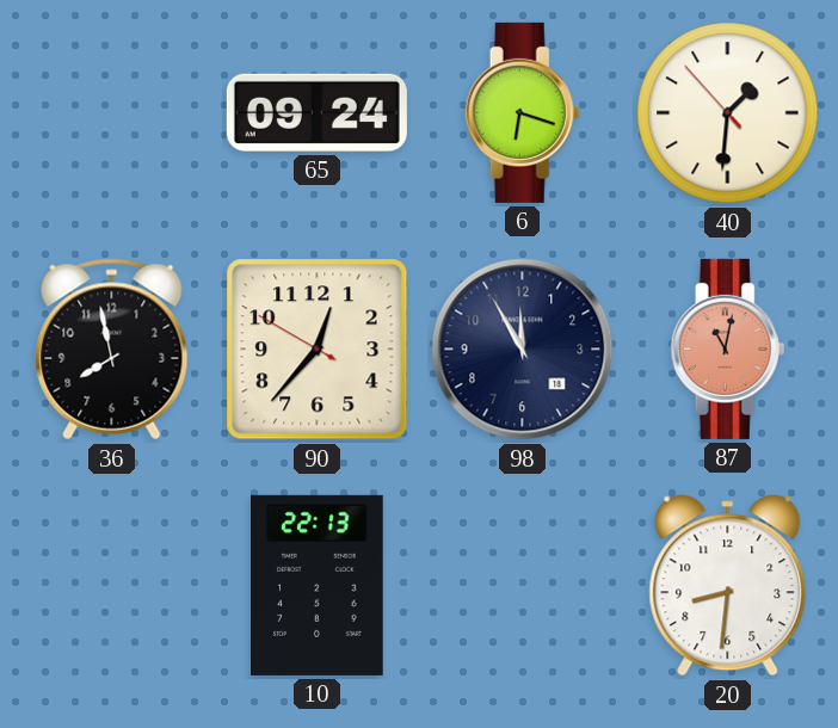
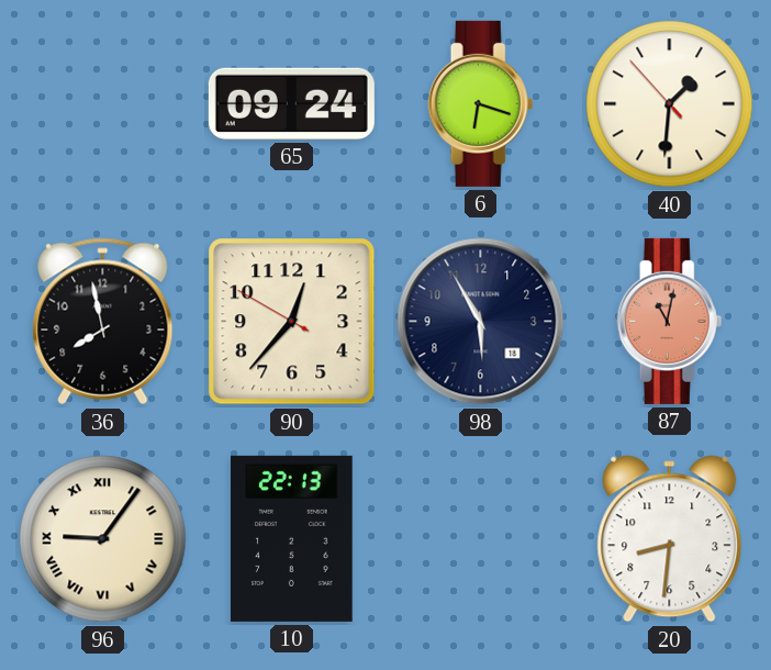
98: 11:55 -> 5:55
96: none -> 9:06
